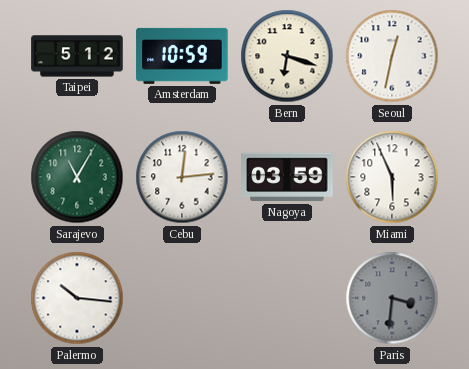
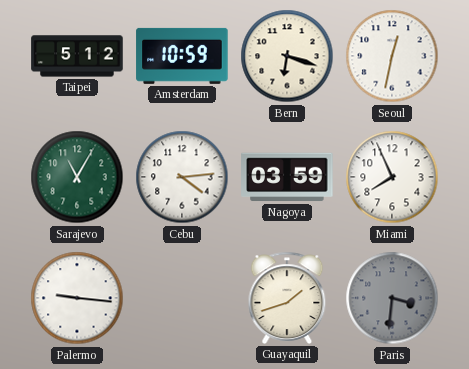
Cebu: 12:14 -> 4:14
Miami: 5:56 -> 7:56
Palermo: 10:16 -> 9:16
Guayaquil: none -> 1:42
